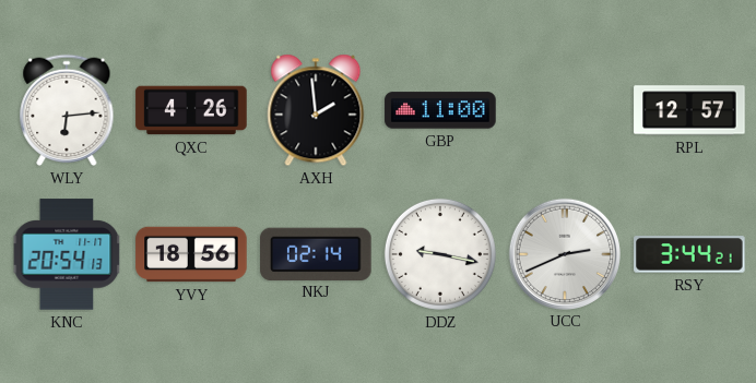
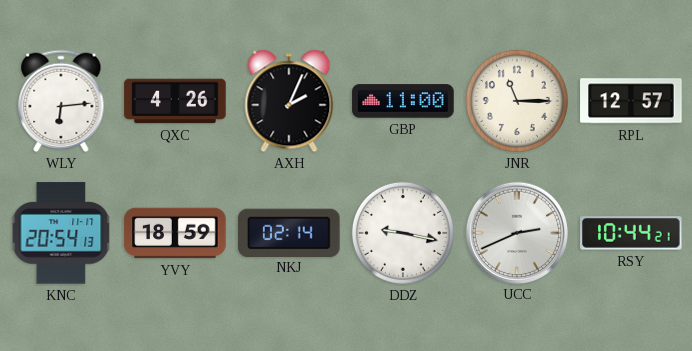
AXH: 1:59 -> 2:04
JNR: none -> 11:15
YVY: 18:56 -> 18:59
RSY: 3:44 -> 10:44
